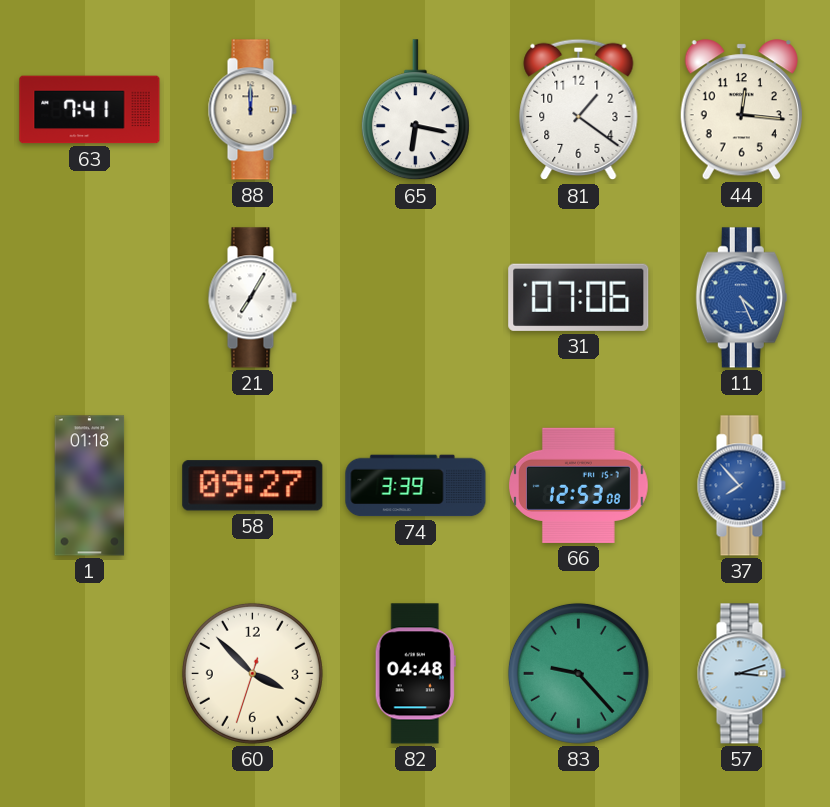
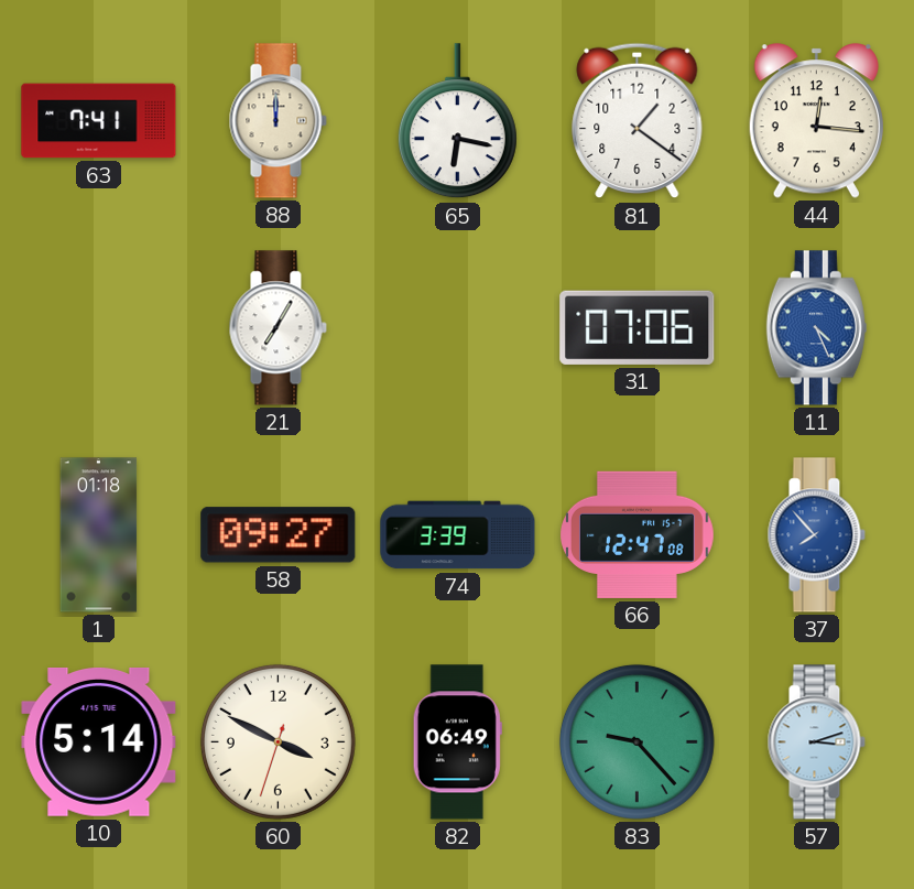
66: 12:53 -> 12:47
10: none -> 5:14
60: 3:52 -> 3:49
82: 04:48 -> 06:49
